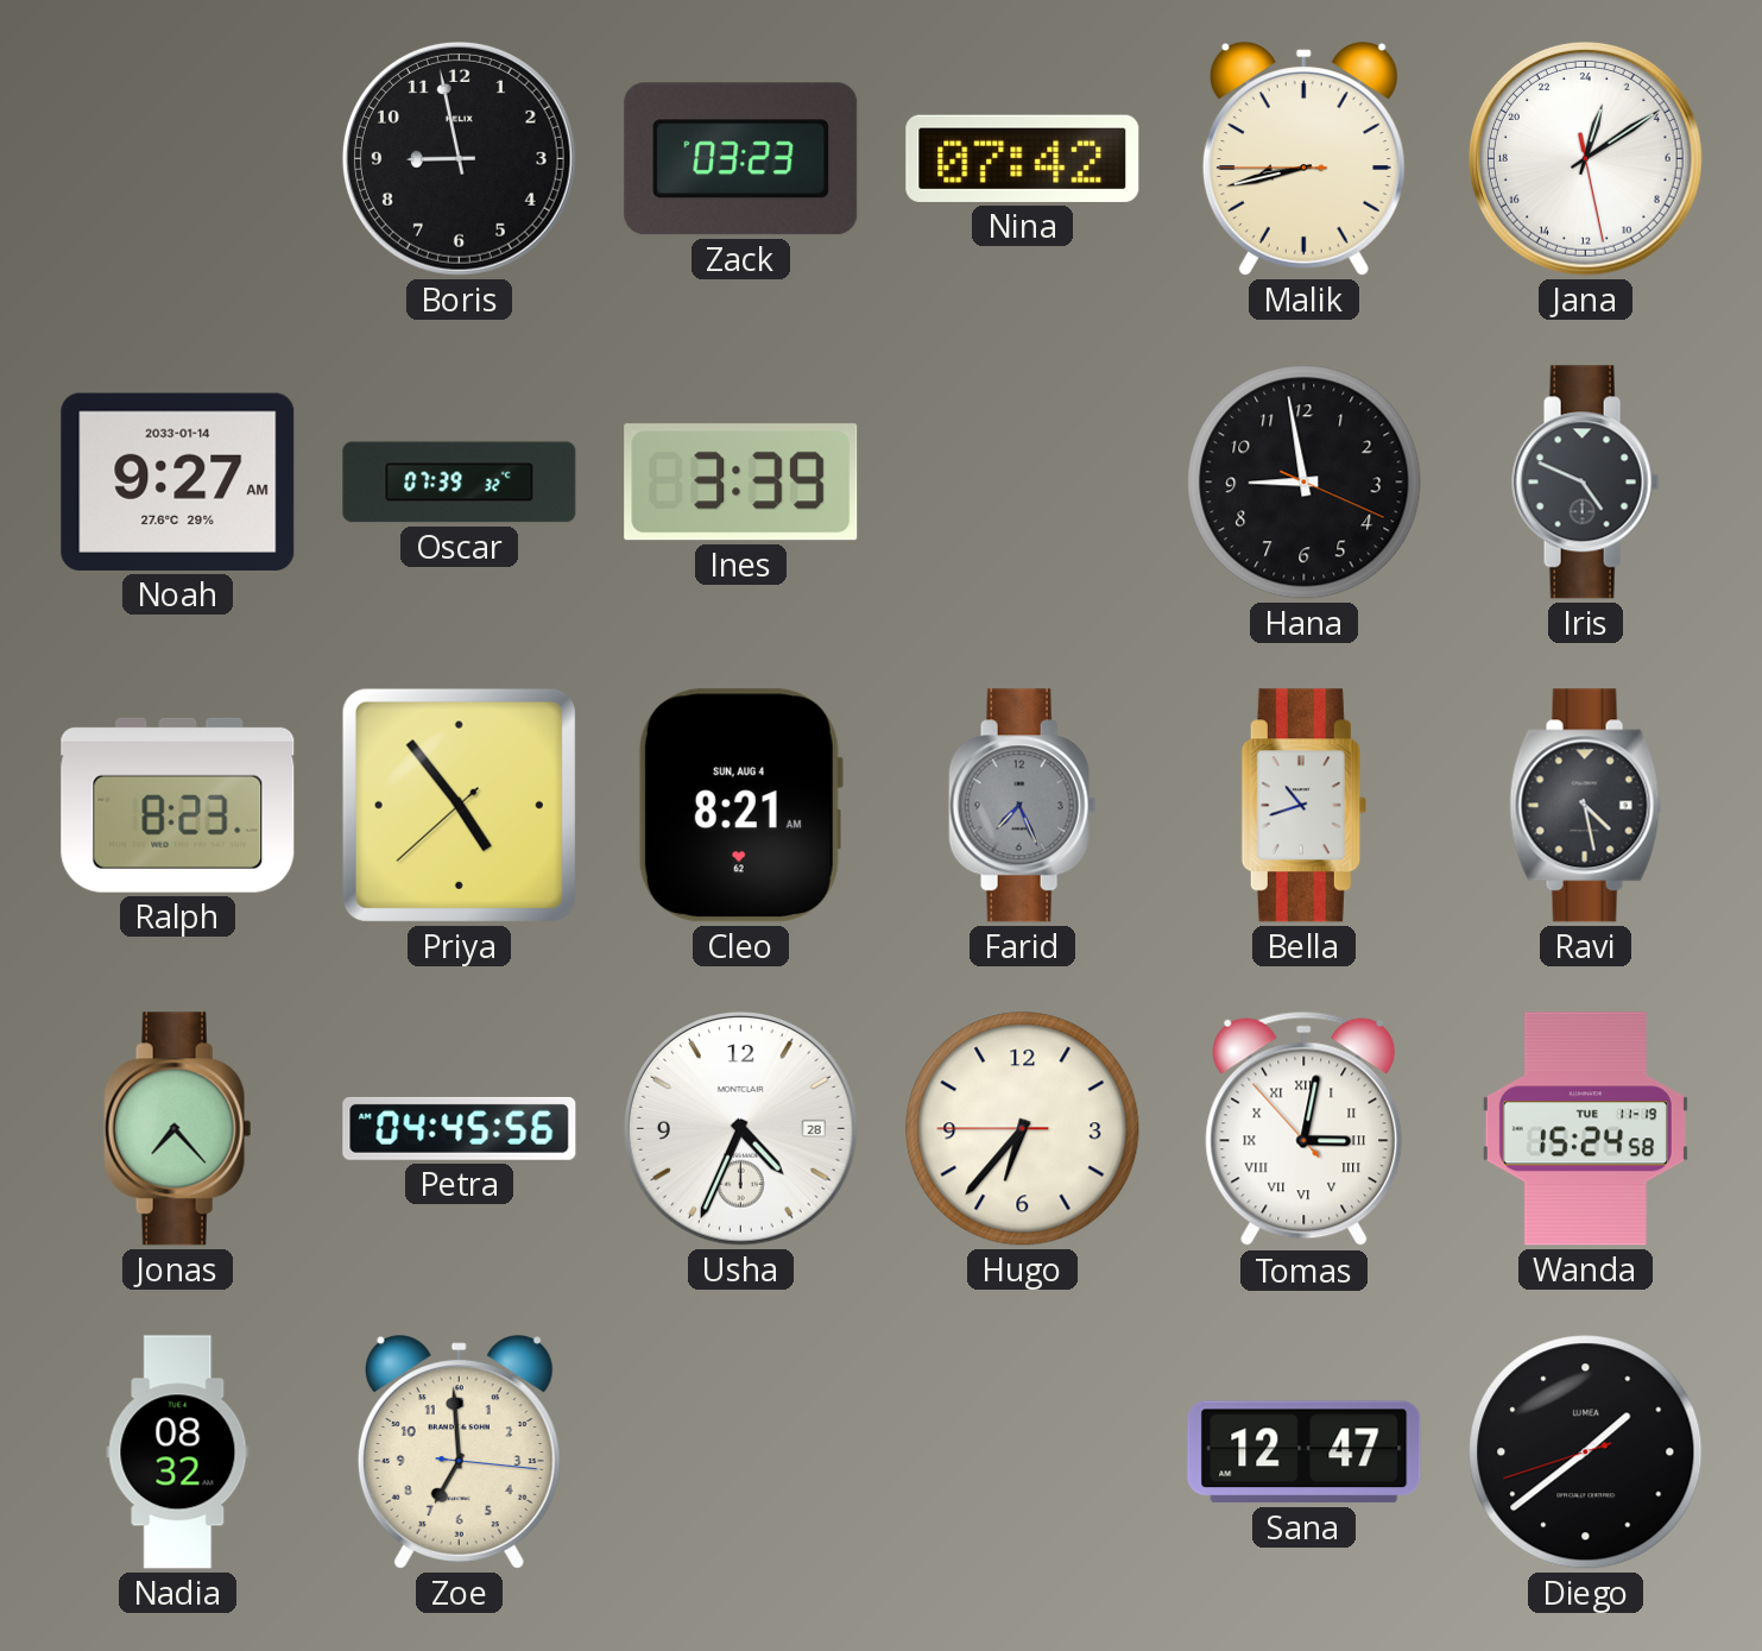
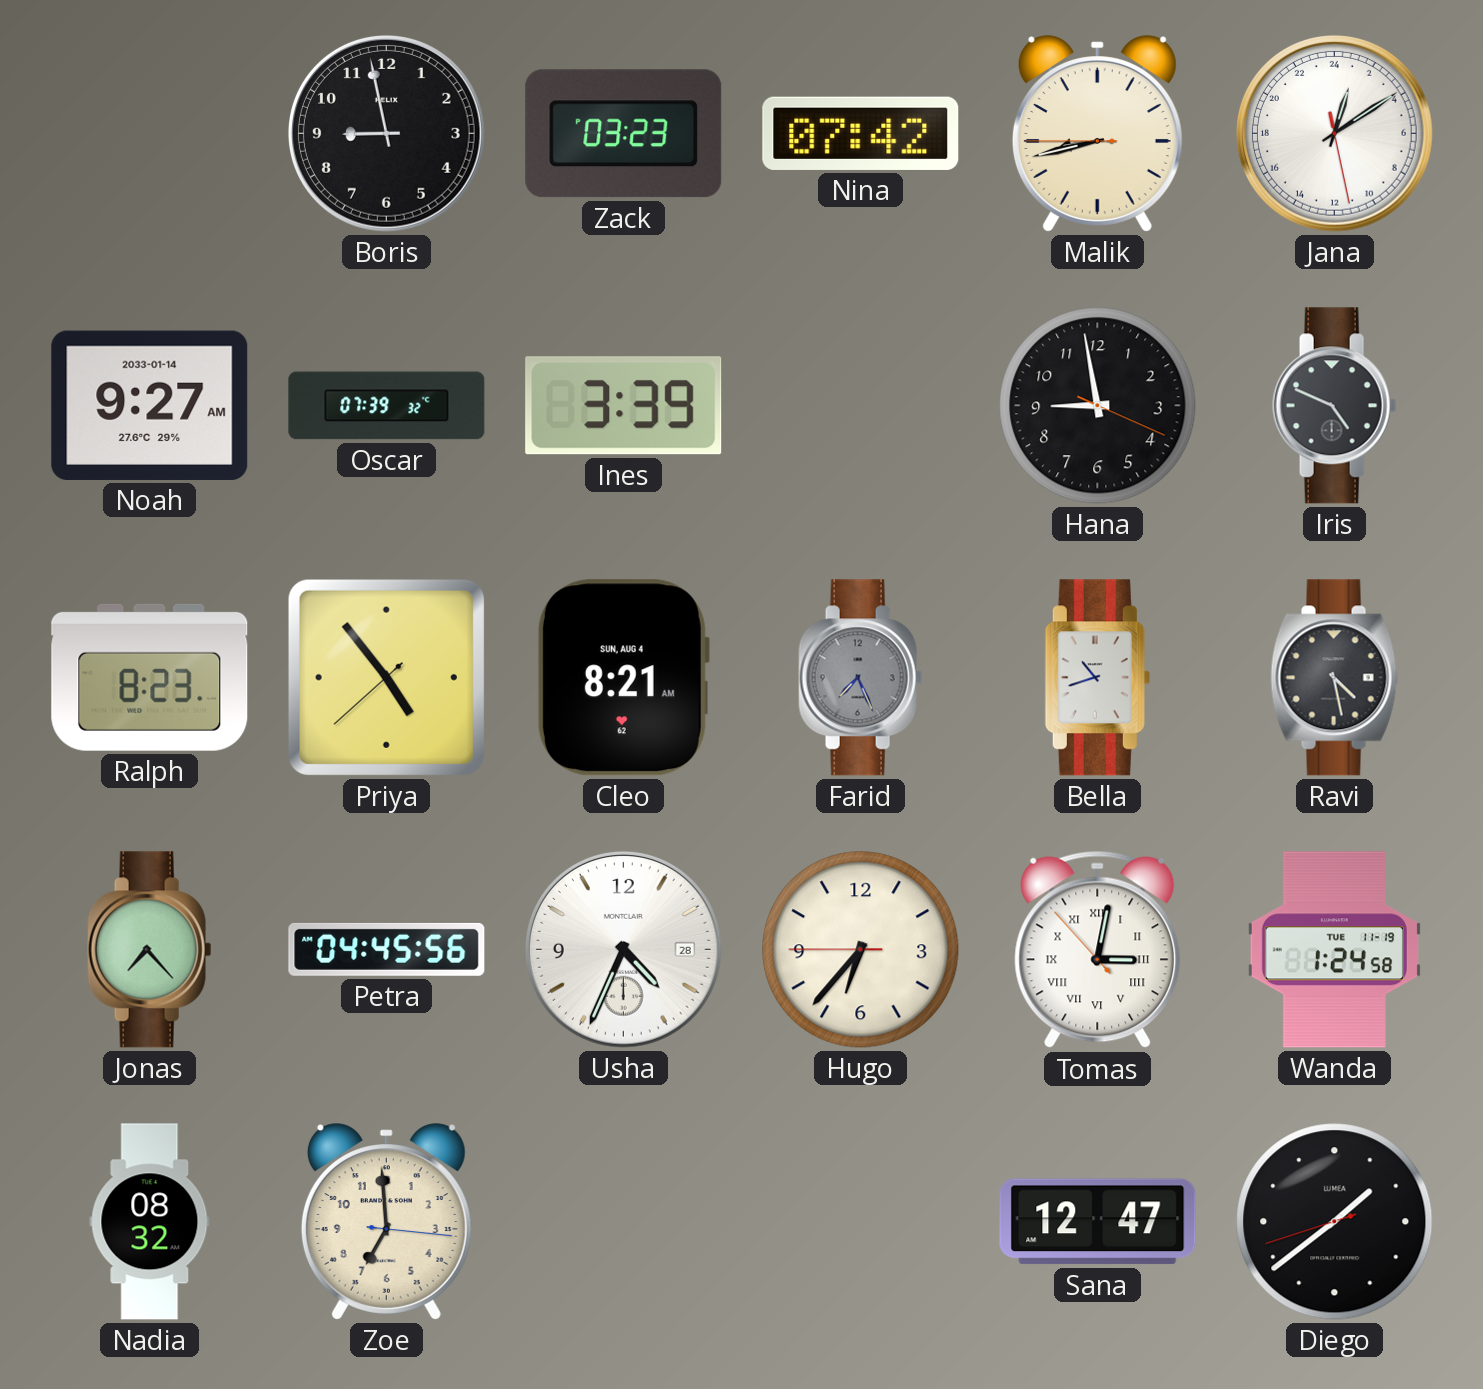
Wanda: 15:24 -> 1:24
